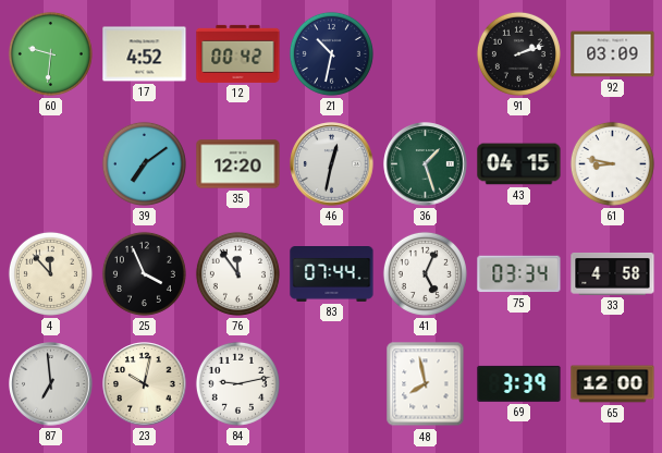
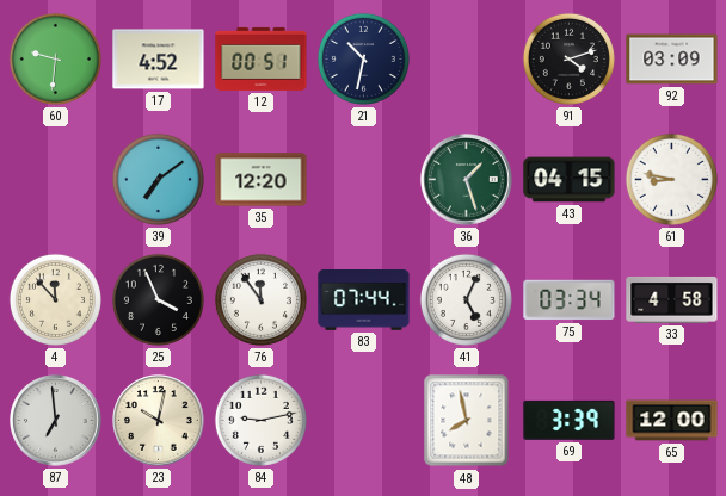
12: 00:42 -> 00:51
91: 2:12 -> 4:12
46: 12:32 -> none
